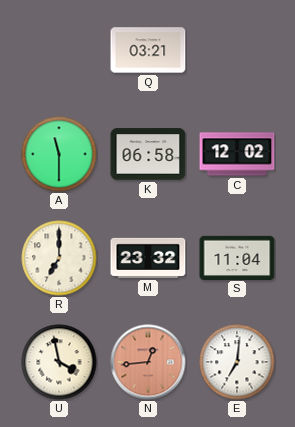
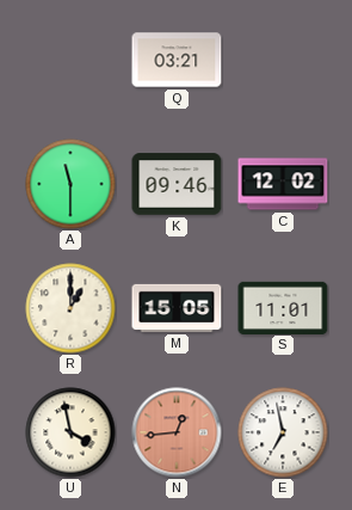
K: 06:58 -> 09:46
R: 7:00 -> 1:00
M: 23:32 -> 15:05
S: 11:04 -> 11:01
E: 7:01 -> 6:58
